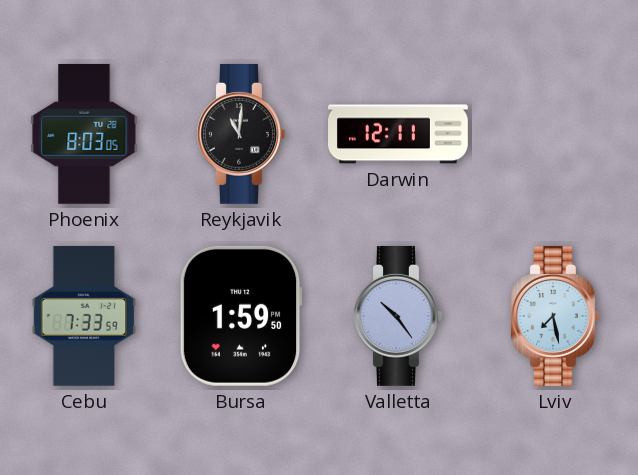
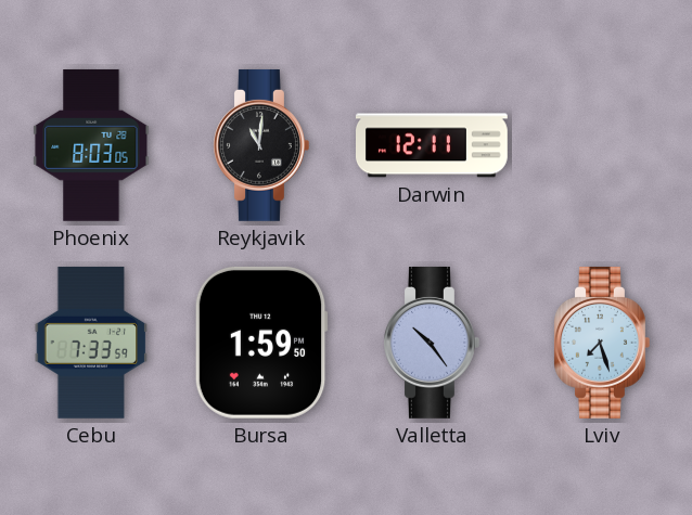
Lviv: 7:28 -> 7:27
